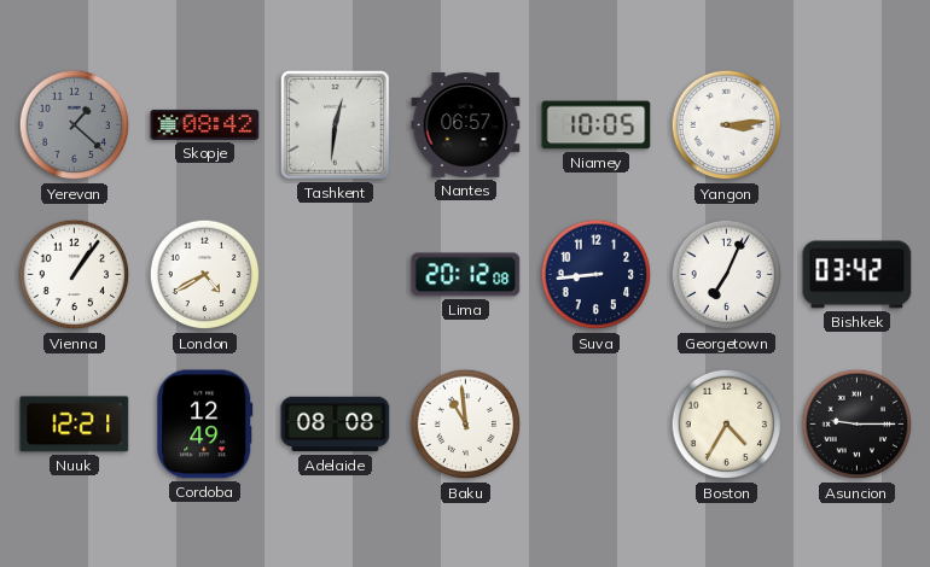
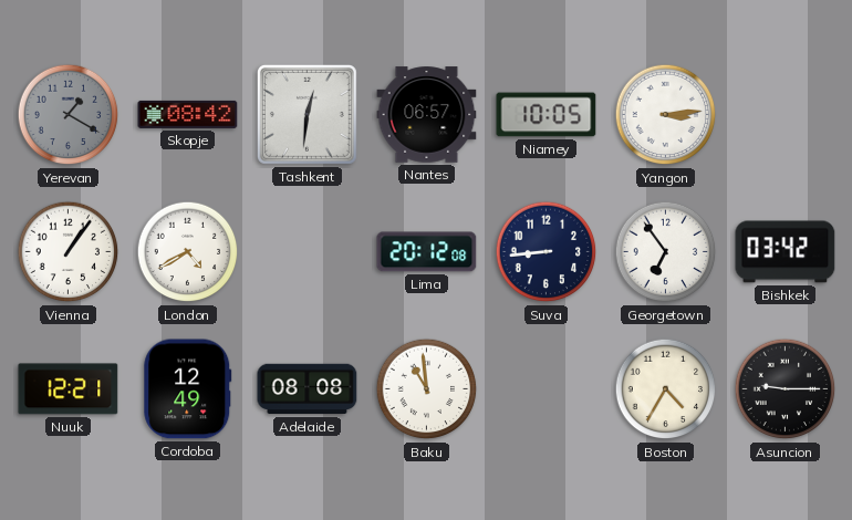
Yerevan: 1:22 -> 1:20
Georgetown: 7:04 -> 6:54
